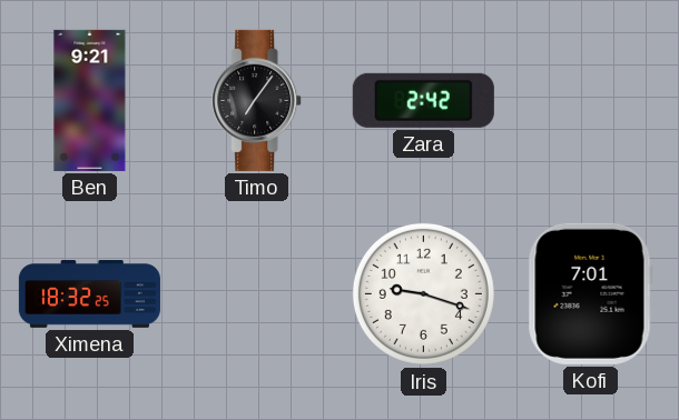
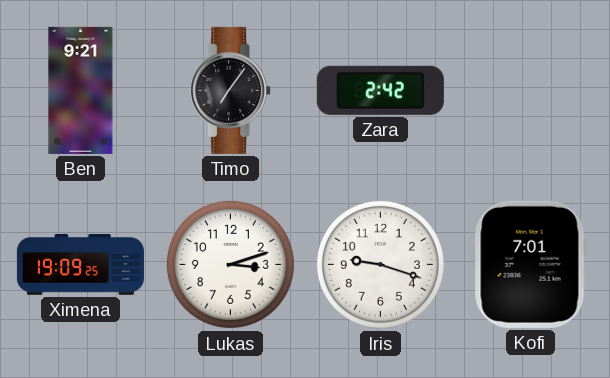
Ximena: 18:32 -> 19:09
Lukas: none -> 3:12
